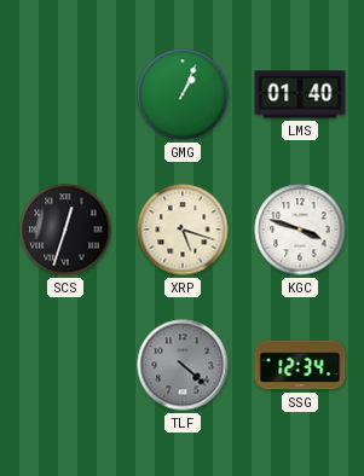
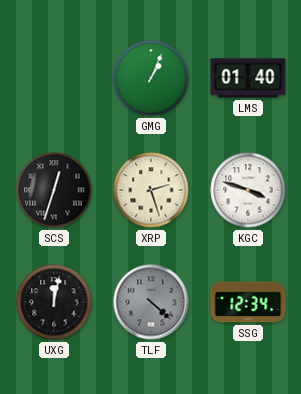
XRP: 5:18 -> 2:27
UXG: none -> 12:02
